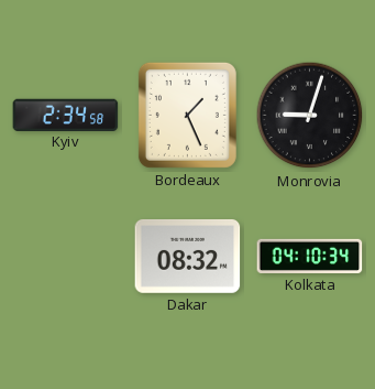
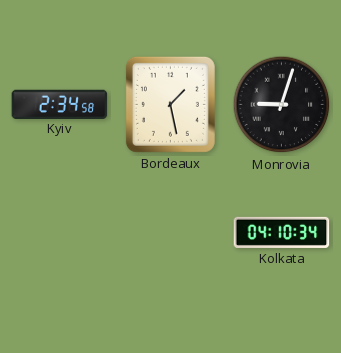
Bordeaux: 1:26 -> 1:28
Dakar: 08:32 -> none
